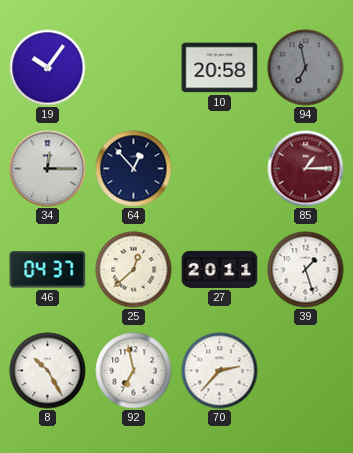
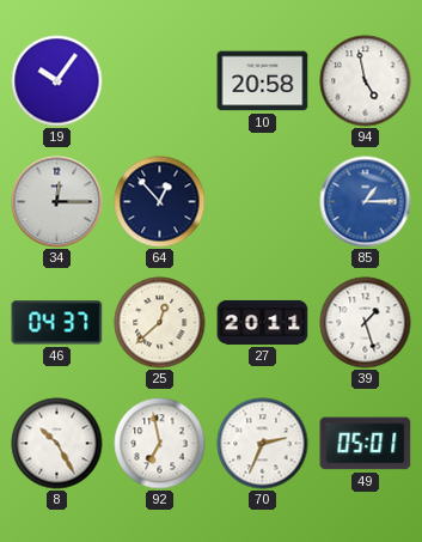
94: 6:58 -> 4:58
94 dial: grey -> white
85 dial: burgundy -> blue
70: 2:37 -> 2:34
49: none -> 05:01
